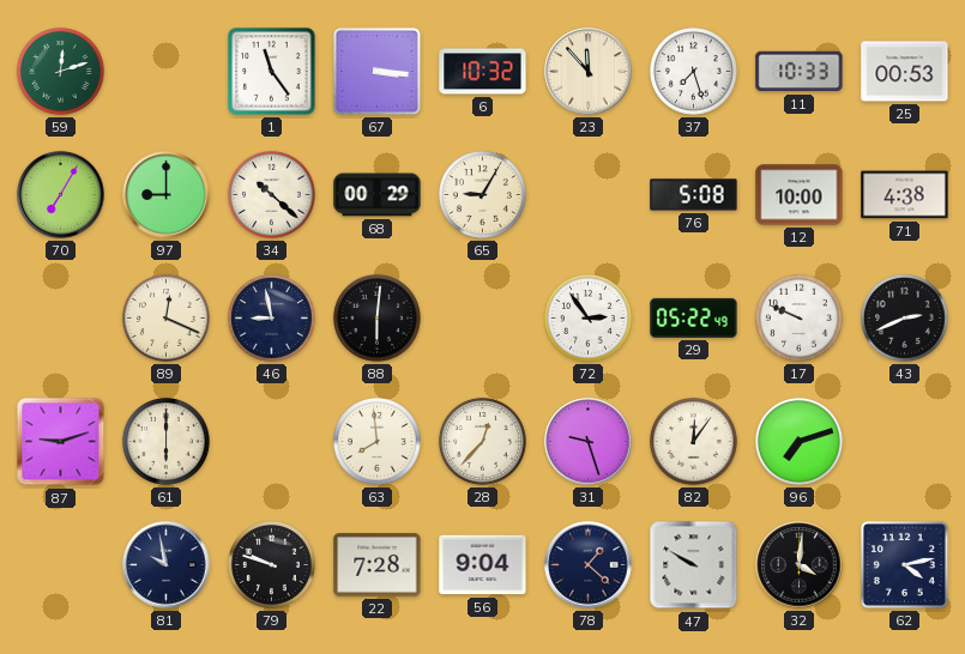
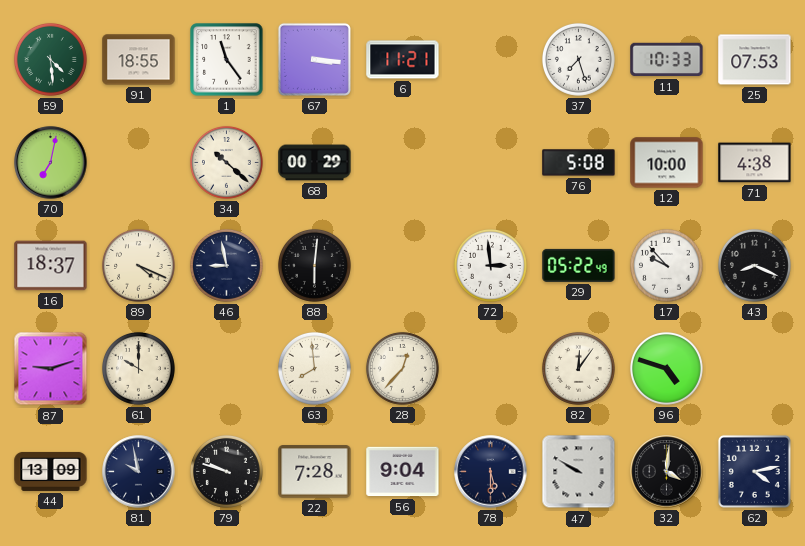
59: 12:12 -> 4:29
91: none -> 18:55
6: 10:32 -> 11:21
23: 11:53 -> none
25: 00:53 -> 07:53
70: 7:05 -> 7:02
97: 9:00 -> none
65: 9:05 -> none
16: none -> 18:37
89: 12:19 -> 4:19
72: 2:54 -> 2:59
17: 9:49 -> 9:53
43: 2:41 -> 8:19
61: 6:00 -> 10:00
31: 9:27 -> none
96: 7:12 -> 4:48
44: none -> 13:09
78: 1:22 -> 5:30
